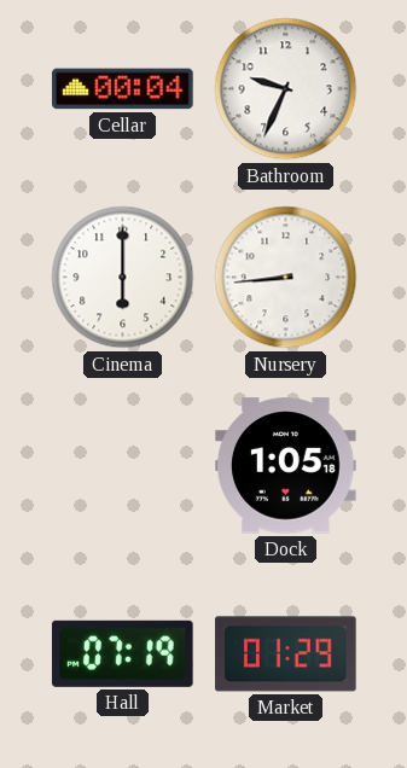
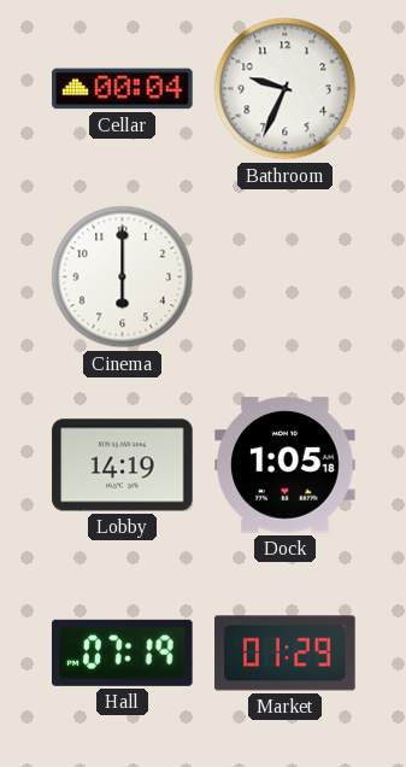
Nursery: 8:44 -> none
Lobby: none -> 14:19
